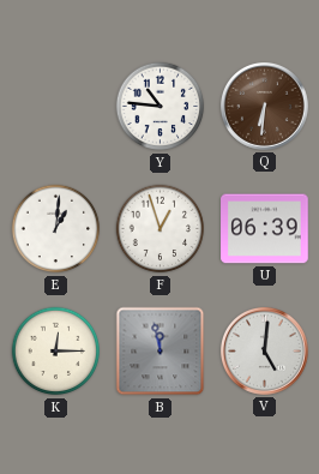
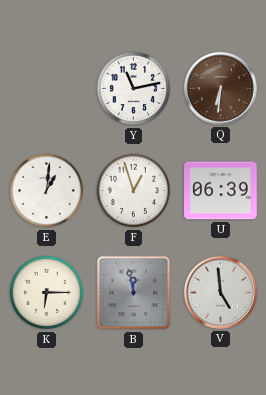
Y: 10:46 -> 11:13
K: 12:15 -> 6:15
V: 5:01 -> 4:59
